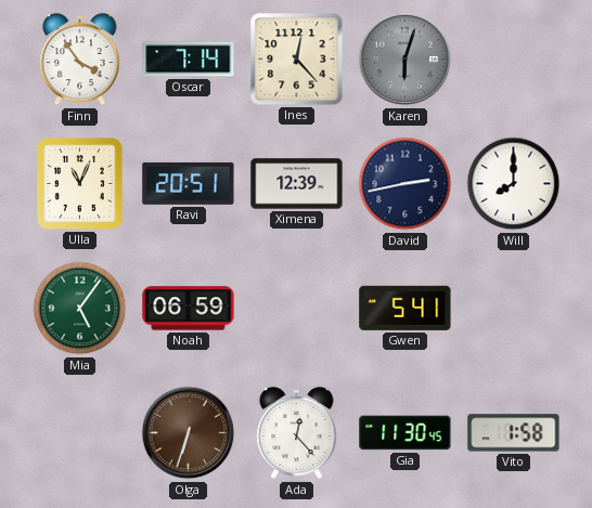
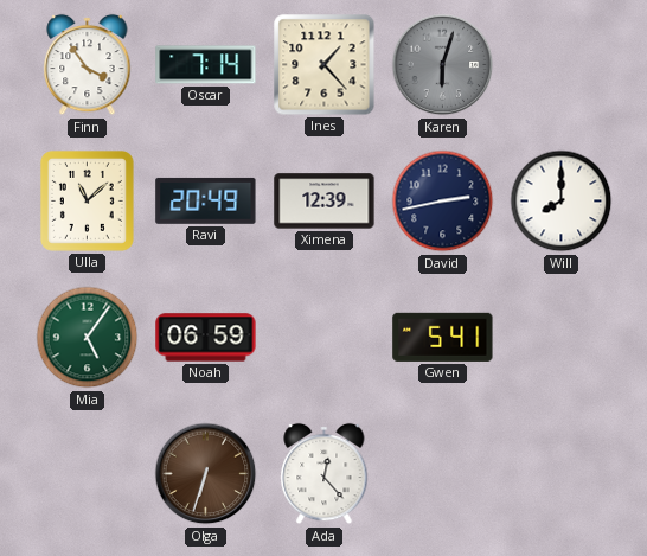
Ines: 12:23 -> 1:23
Ulla: 11:04 -> 11:08
Ravi: 20:51 -> 20:49
Gia: 11:30 -> none
Vito: 1:58 -> none
